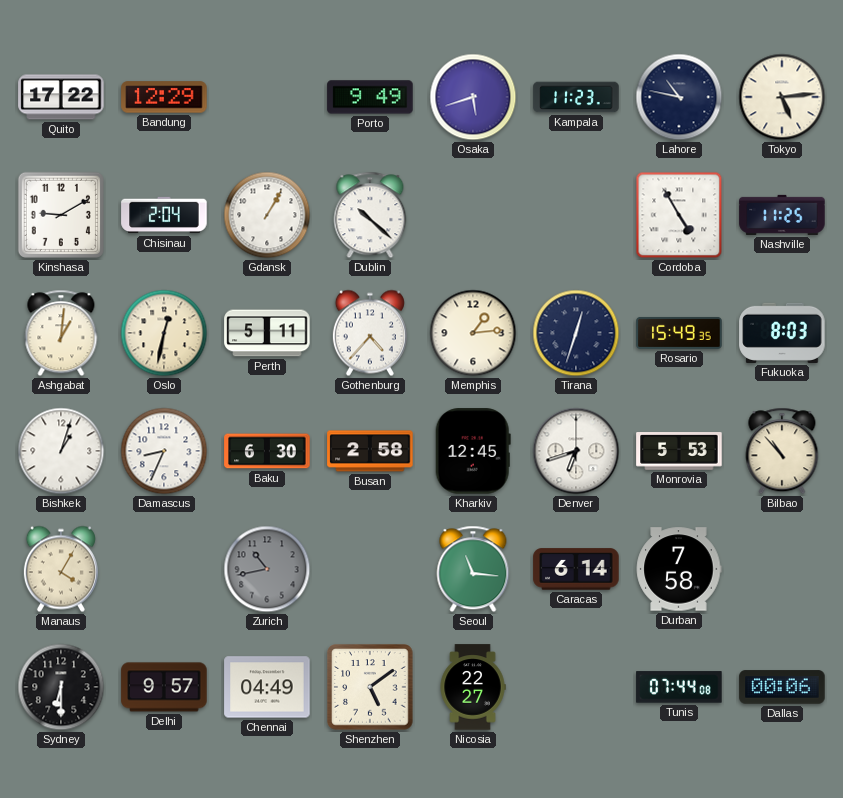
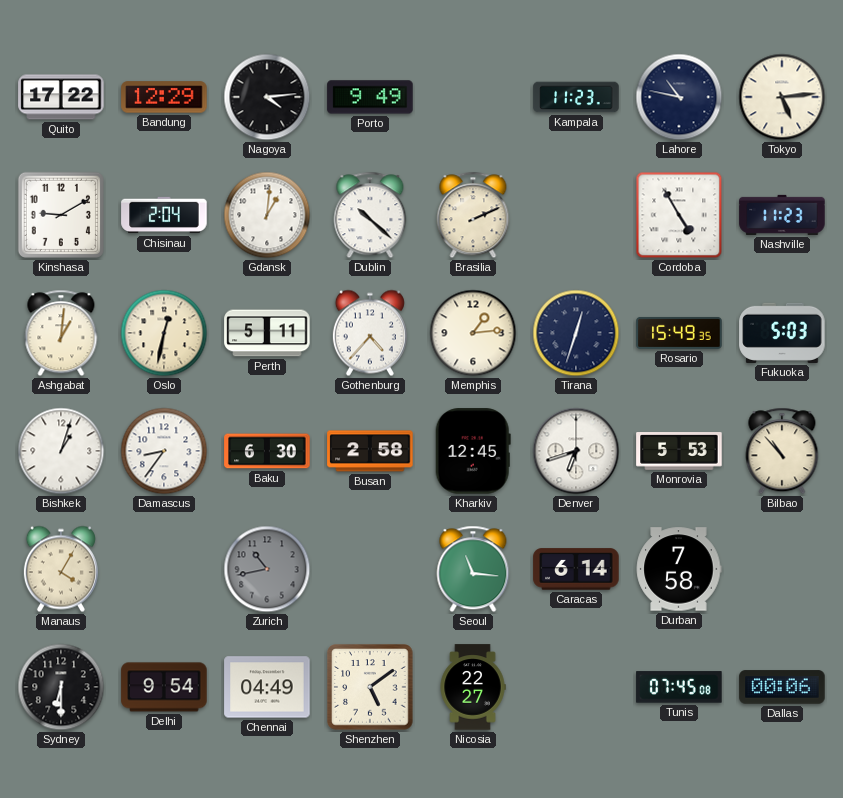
Nagoya: none -> 4:14
Osaka: 5:42 -> none
Gdansk: 1:05 -> 1:01
Brasilia: none -> 2:11
Nashville: 11:25 -> 11:23
Fukuoka: 8:03 -> 5:03
Damascus: 8:34 -> 8:36
Delhi: 9:57 -> 9:54
Tunis: 07:44 -> 07:45
